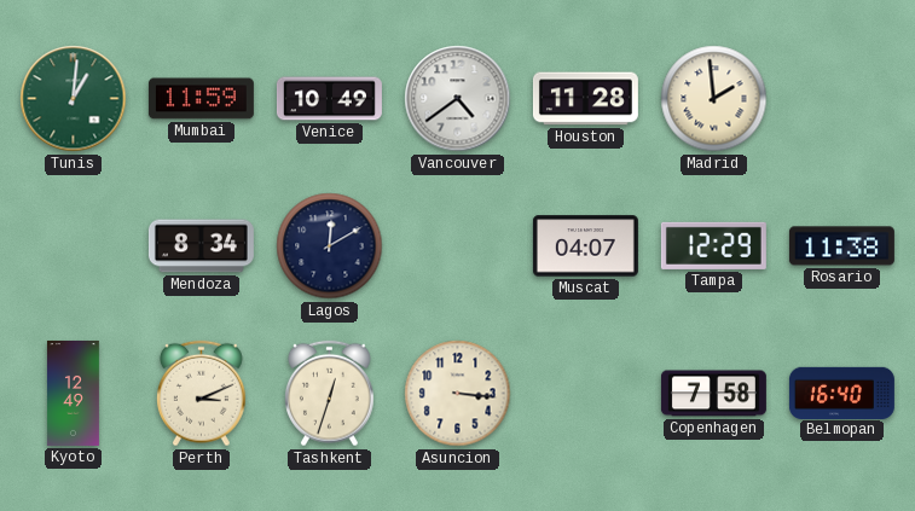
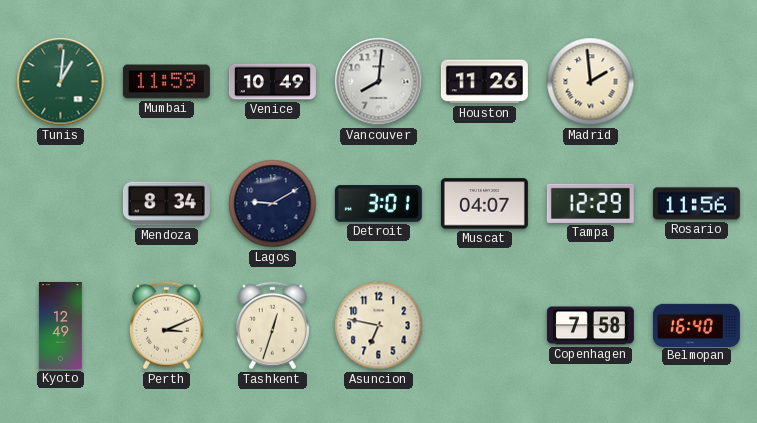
Vancouver: 4:39 -> 8:01
Houston: 11:28 -> 11:26
Lagos: 12:10 -> 9:10
Detroit: none -> 3:01
Rosario: 11:38 -> 11:56
Asuncion: 3:16 -> 6:47
